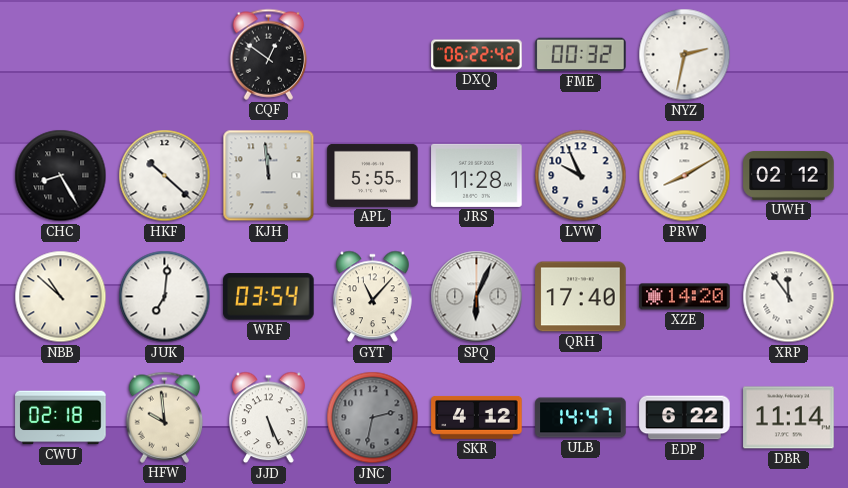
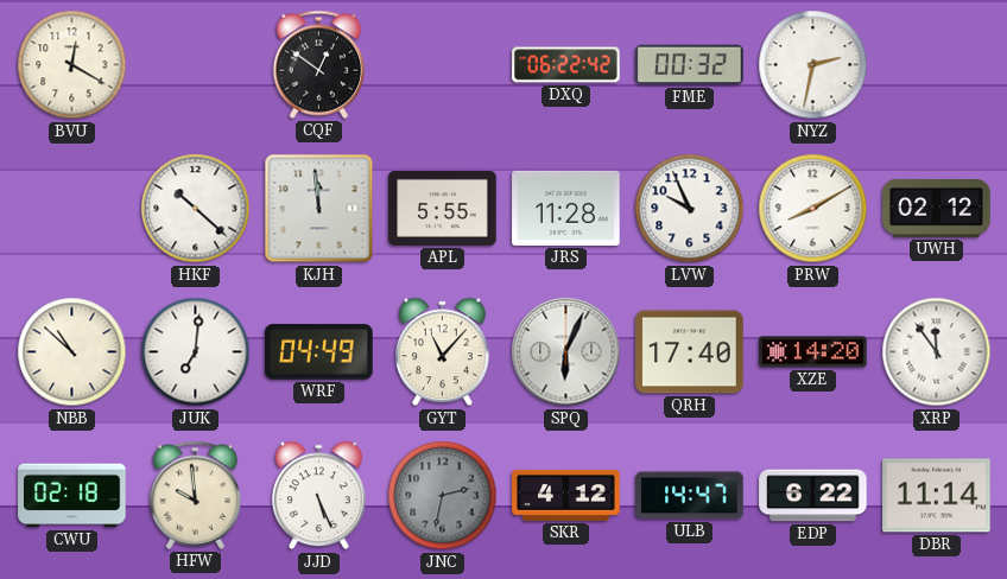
BVU: none -> 12:20
CHC: 8:25 -> none
WRF: 03:54 -> 04:49
